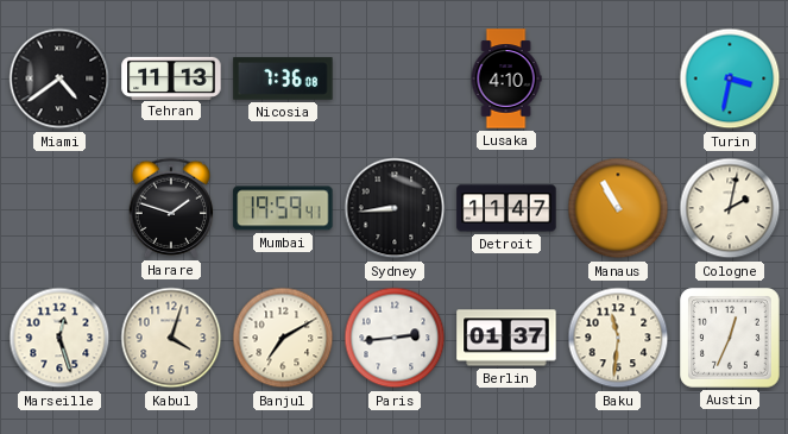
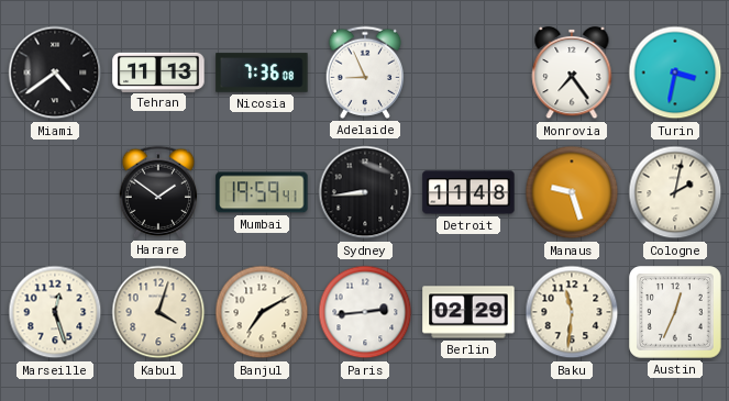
Adelaide: none -> 8:56
Lusaka: 4:10 -> none
Monrovia: none -> 7:24
Harare: 1:48 -> 1:51
Detroit: 11:47 -> 11:48
Manaus: 10:55 -> 9:27
Berlin: 01:37 -> 02:29
